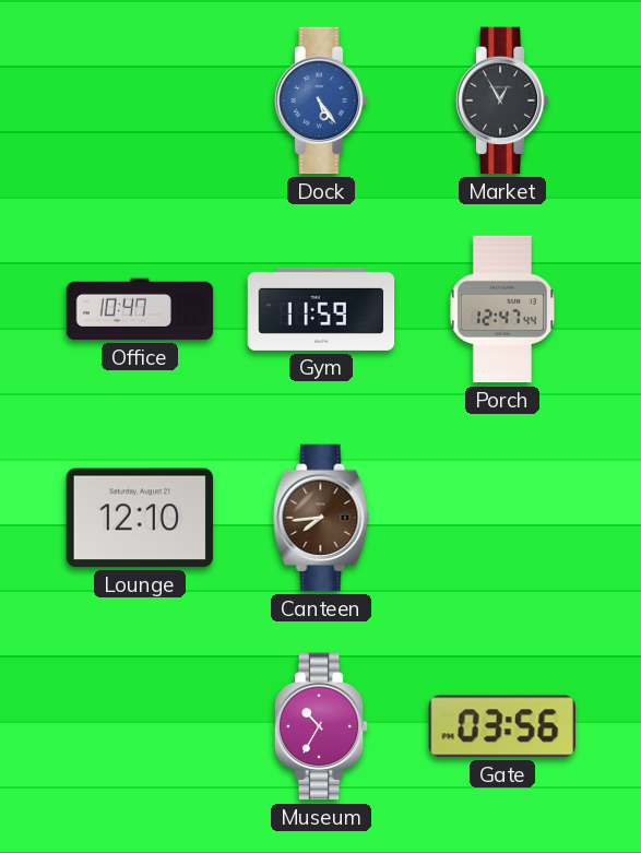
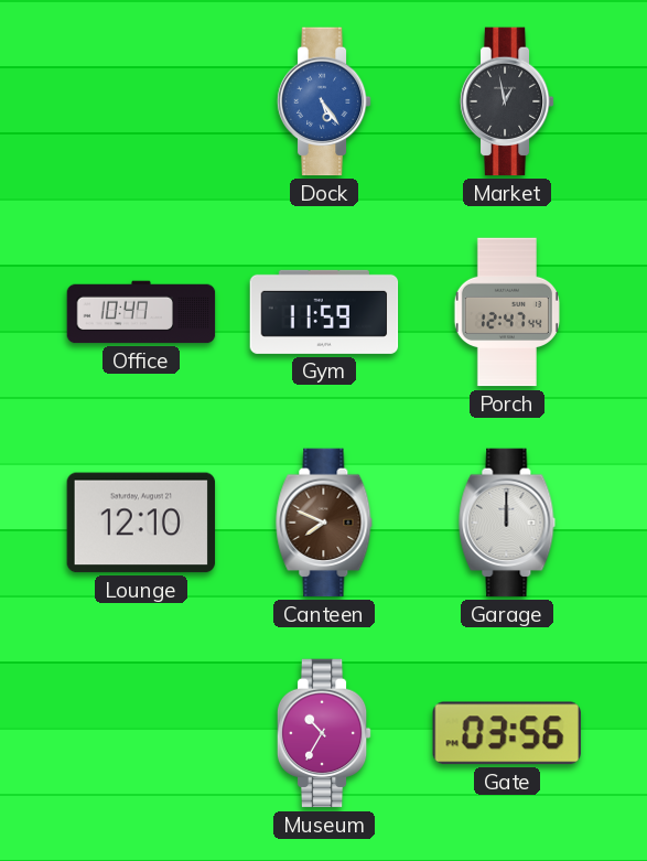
Market: 12:55 -> 12:58
Canteen: 7:44 -> 7:49
Garage: none -> 12:00
